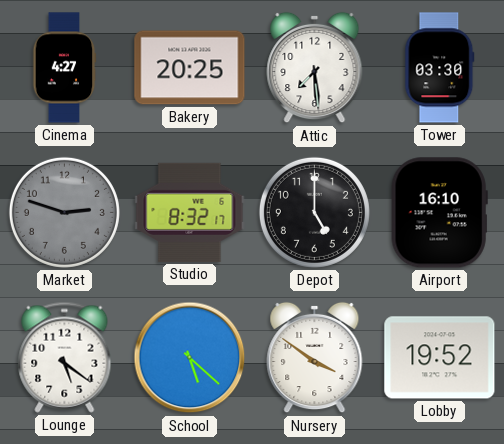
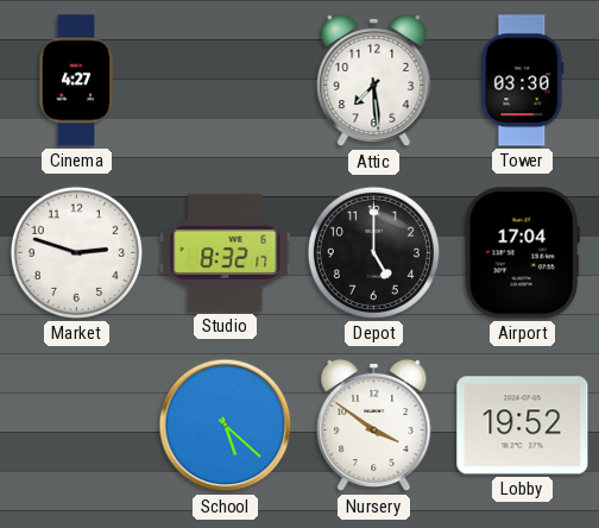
Bakery: 20:25 -> none
Market dial: grey -> white
Airport: 16:10 -> 17:04
Lounge: 5:21 -> none
